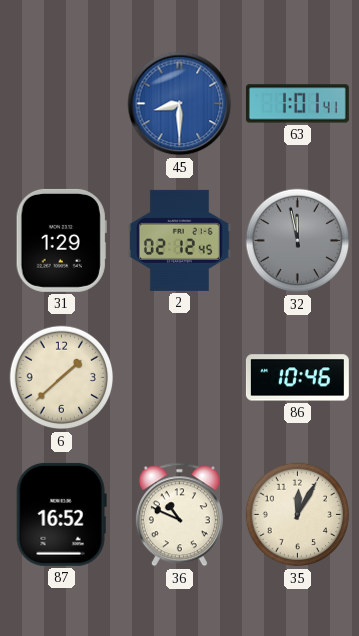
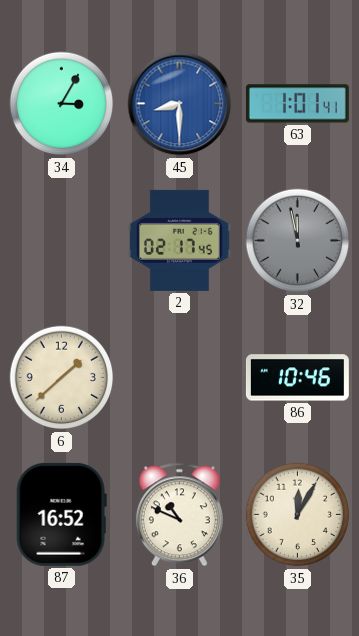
34: none -> 3:05
31: 1:29 -> none
2: 02:12 -> 02:17
